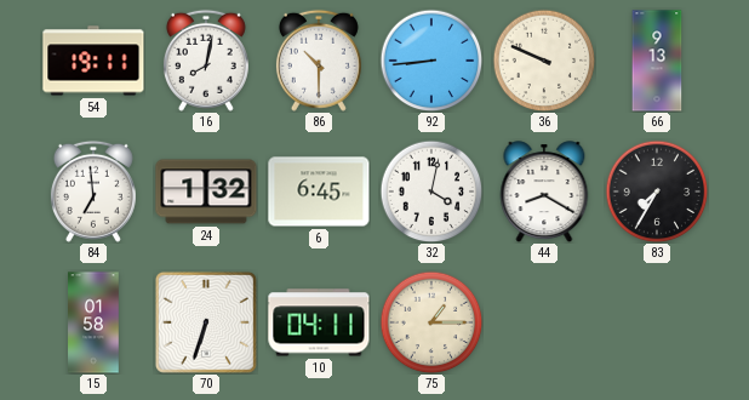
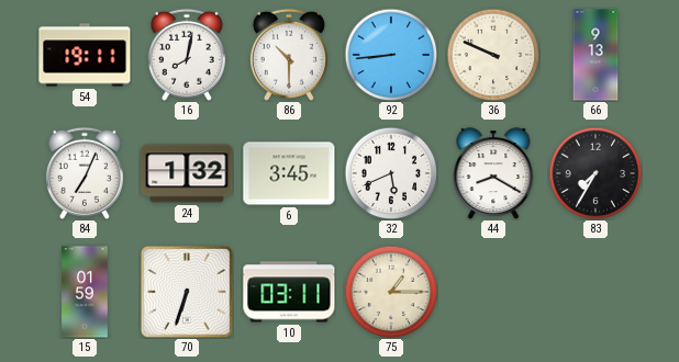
84: 6:59 -> 7:04
6: 6:45 -> 3:45
32: 4:02 -> 5:41
15: 01:58 -> 01:59
10: 04:11 -> 03:11
